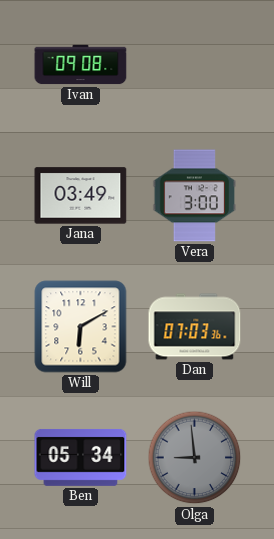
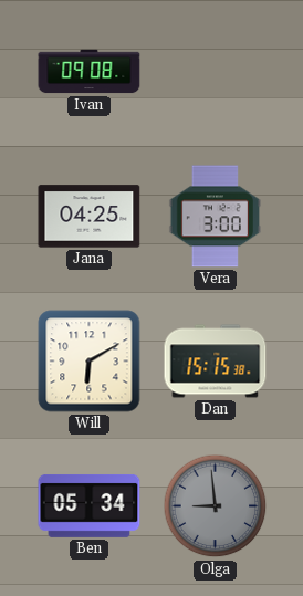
Jana: 03:49 -> 04:25
Dan: 07:03 -> 15:15
